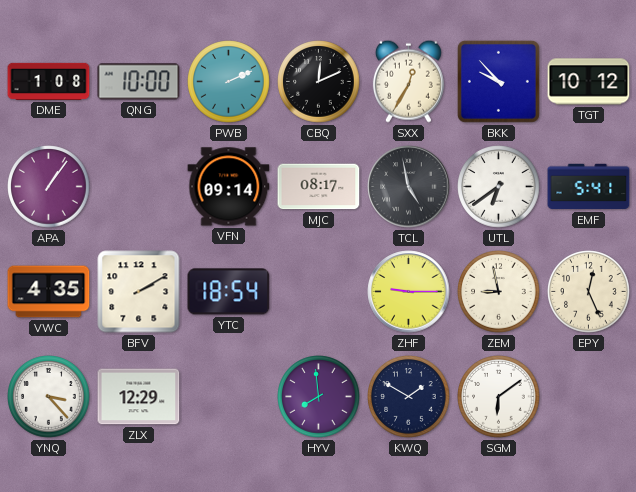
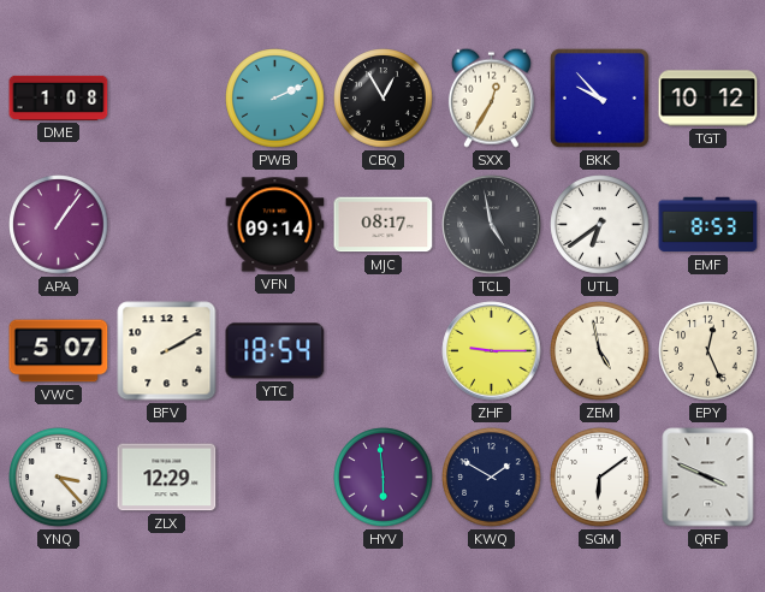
QNG: 10:00 -> none
CBQ: 12:11 -> 12:55
EMF: 5:41 -> 8:53
VWC: 4:35 -> 5:07
ZEM: 8:58 -> 4:58
HYV: 7:59 -> 5:59
QRF: none -> 3:49
